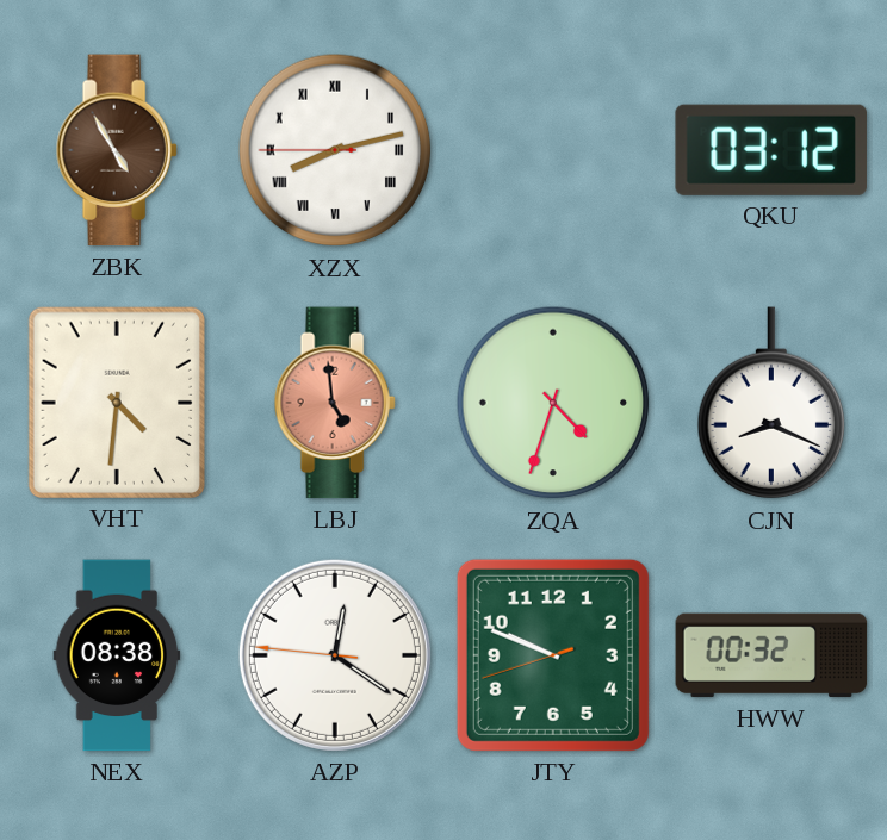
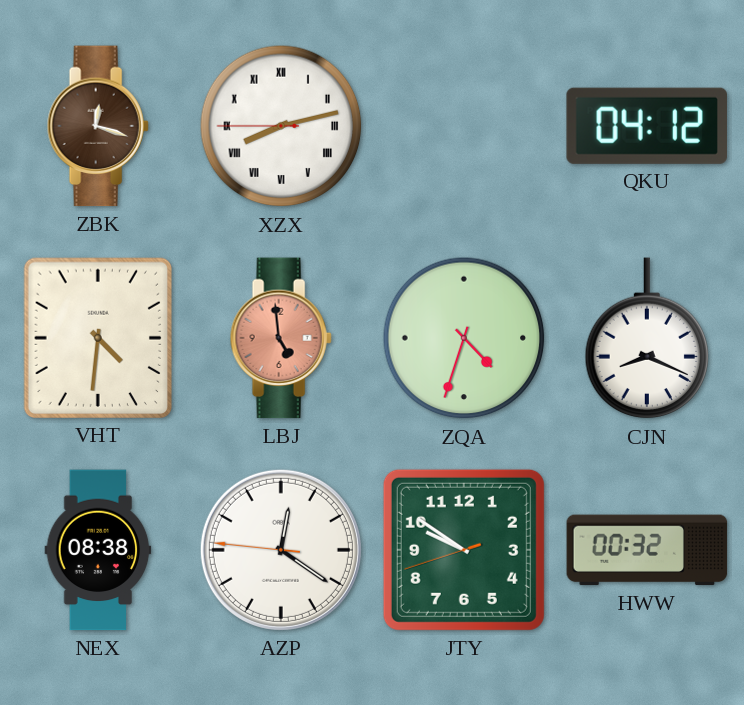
ZBK: 4:55 -> 12:18
QKU: 03:12 -> 04:12
JTY: 9:48 -> 9:50
